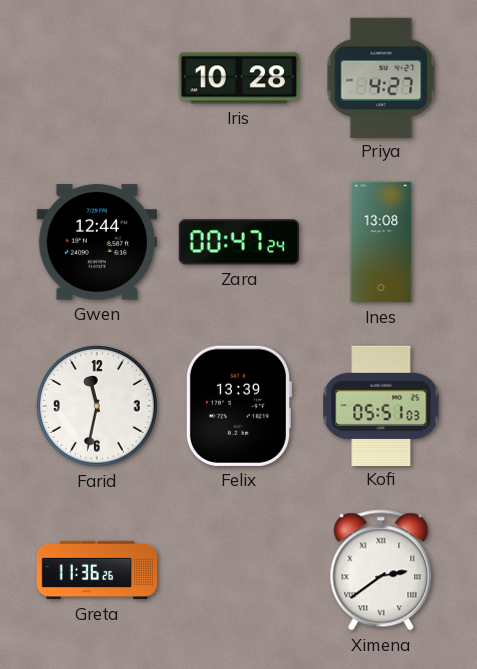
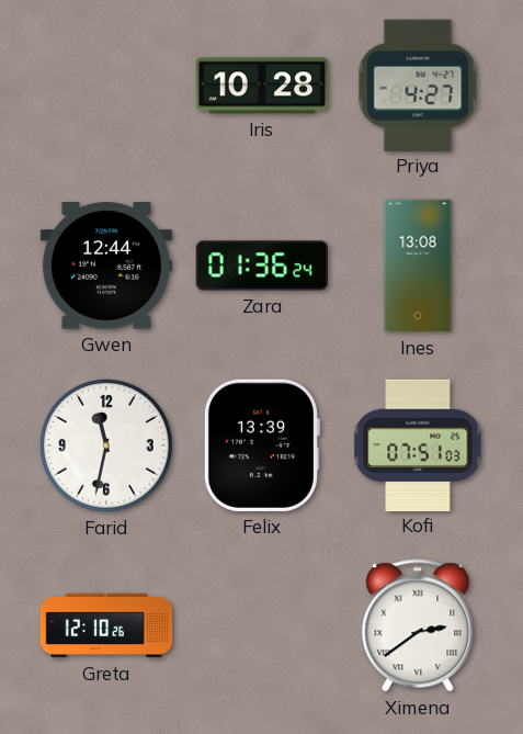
Zara: 00:47 -> 01:36
Kofi: 05:51 -> 07:51
Greta: 11:36 -> 12:10
